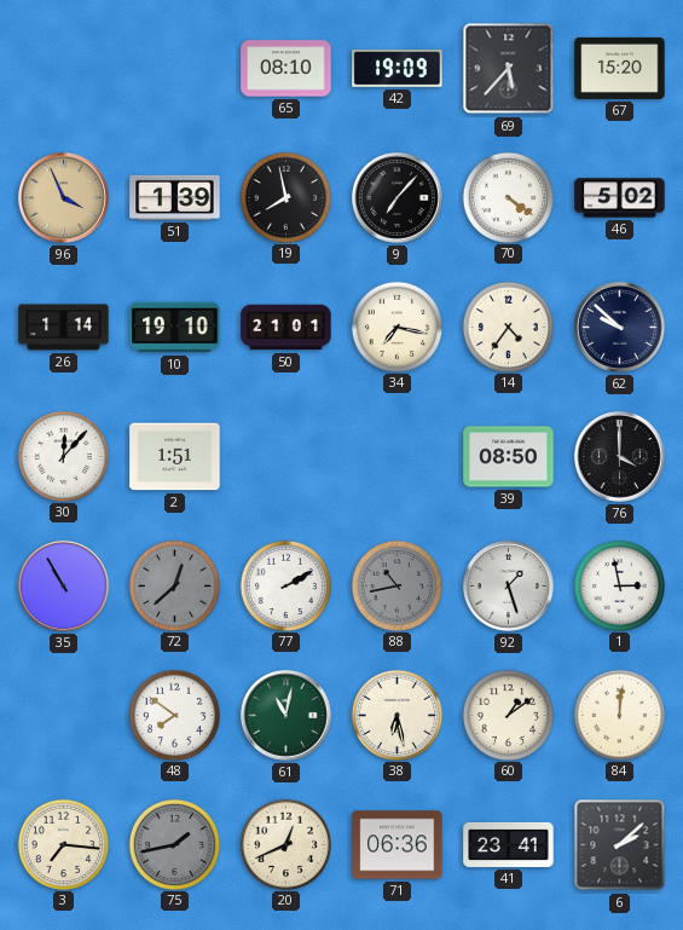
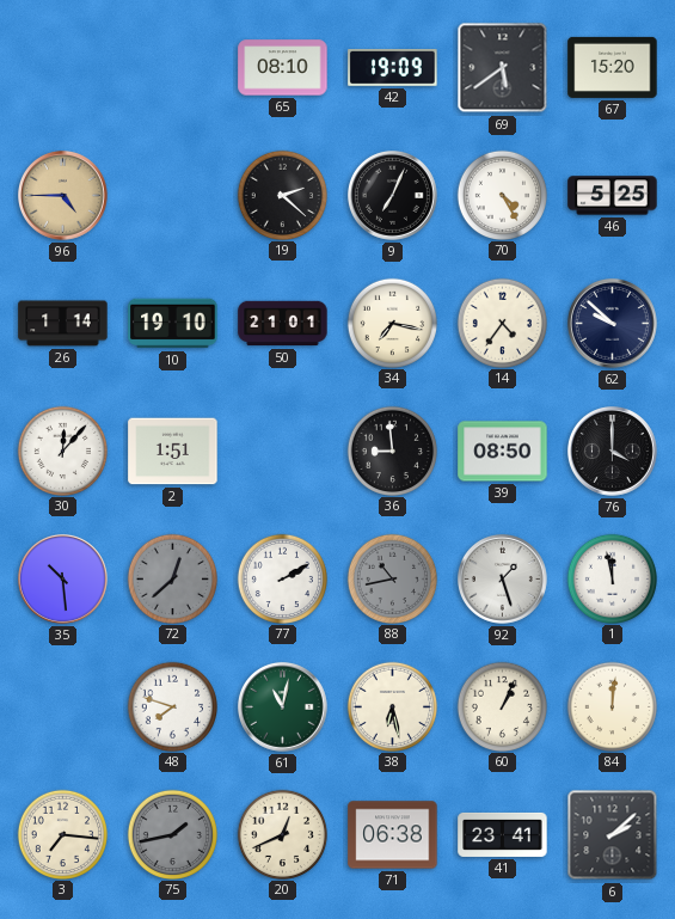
69: 5:37 -> 5:39
96: 3:56 -> 4:45
51: 1:39 -> none
19: 7:58 -> 2:22
9: 7:07 -> 7:04
70: 4:21 -> 4:25
46: 5:02 -> 5:25
36: none -> 8:59
35: 10:55 -> 10:29
1: 2:58 -> 11:58
48: 7:51 -> 7:48
60: 1:09 -> 1:04
71: 06:36 -> 06:38
